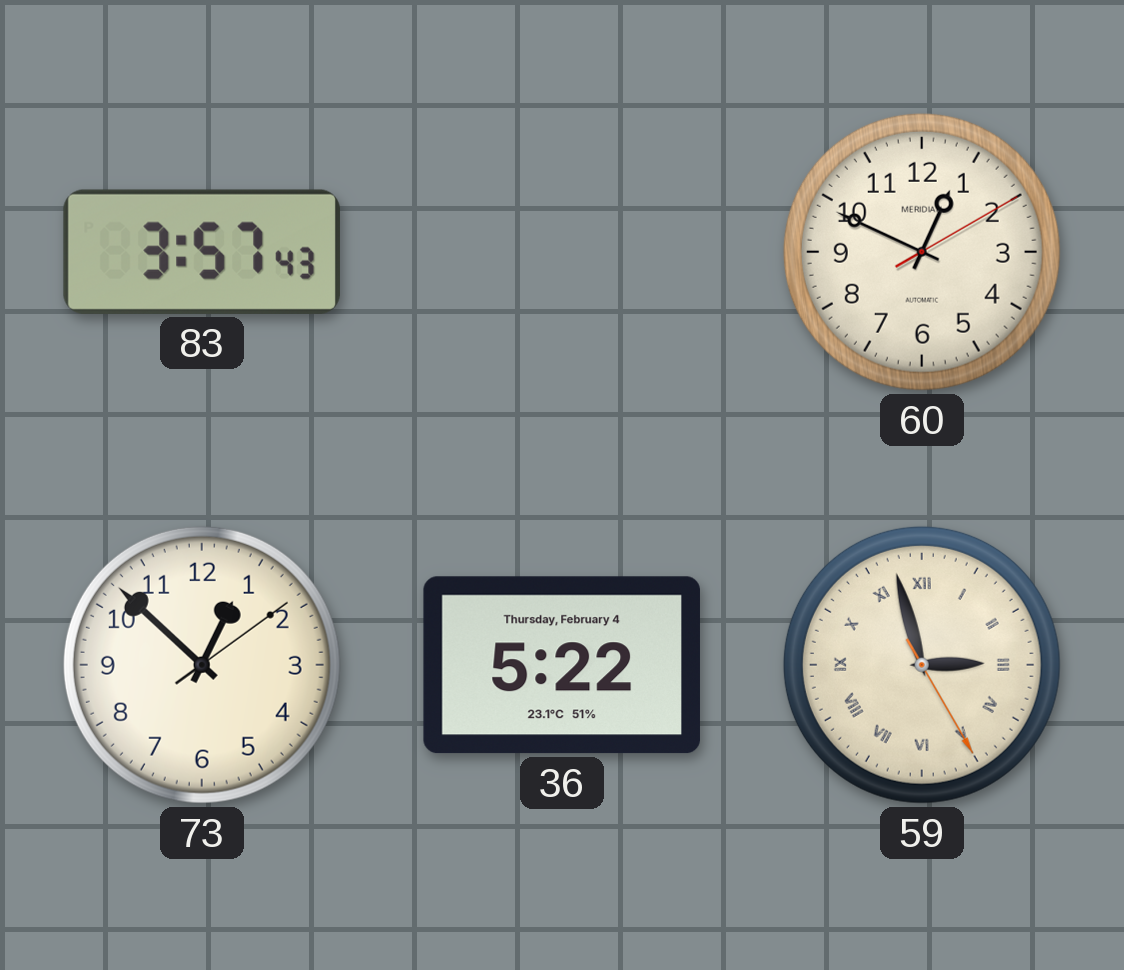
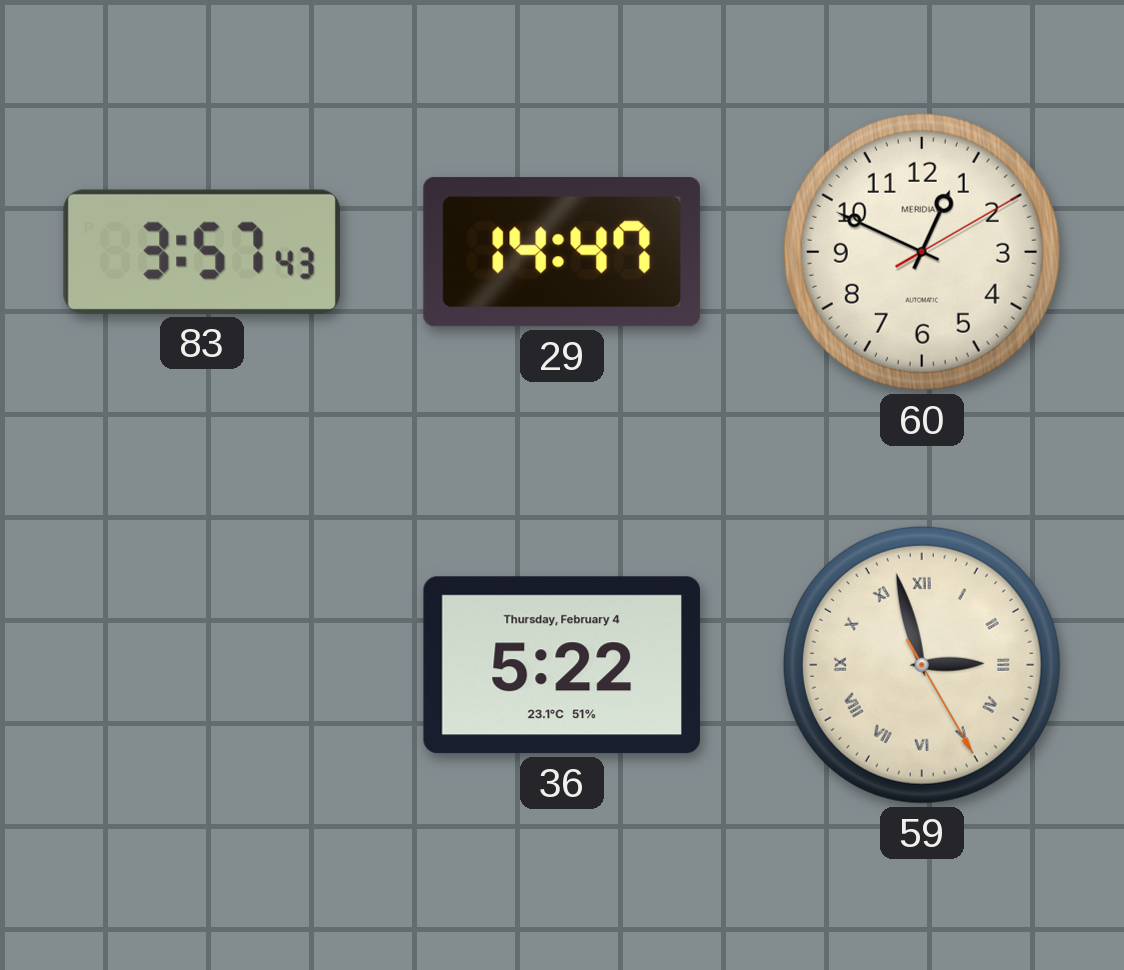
29: none -> 14:47
73: 12:52 -> none
